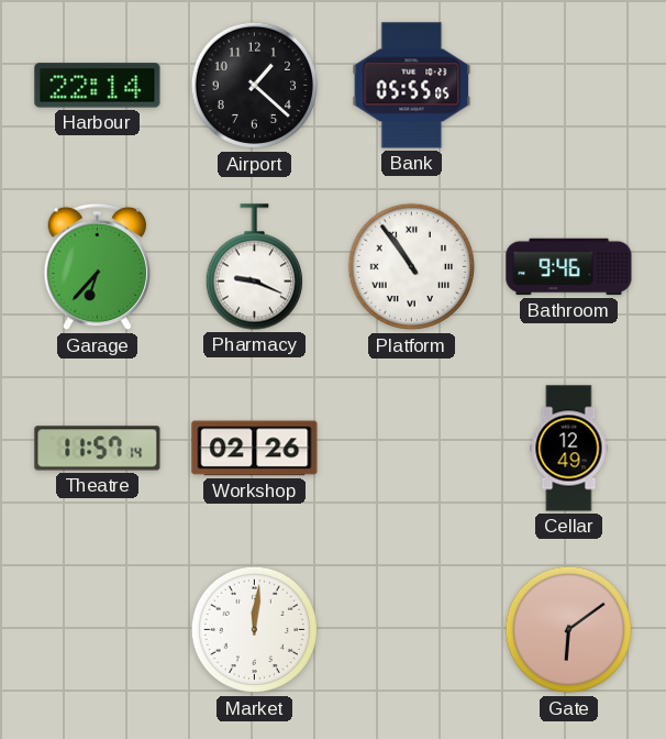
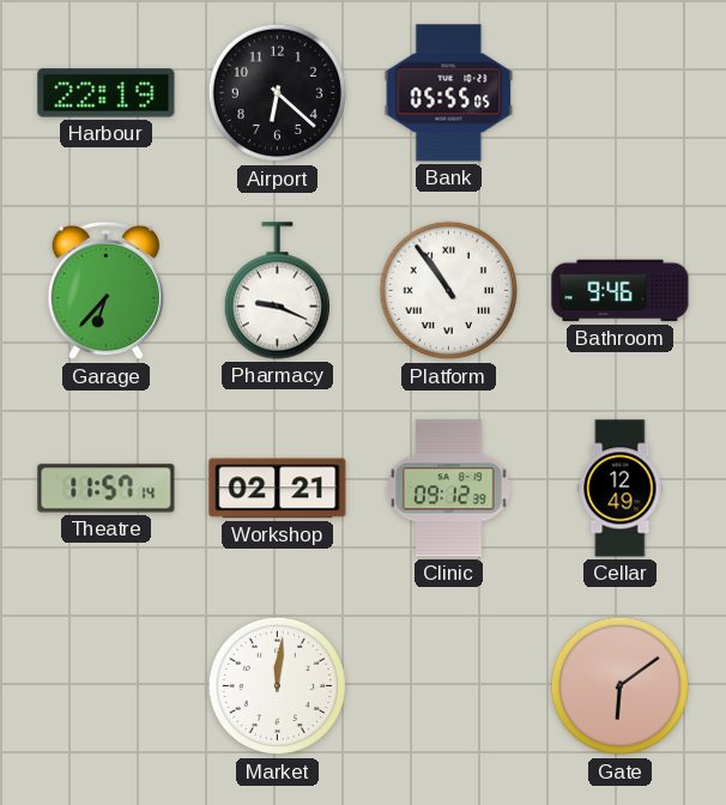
Harbour: 22:14 -> 22:19
Airport: 1:22 -> 6:22
Workshop: 02:26 -> 02:21
Clinic: none -> 09:12
